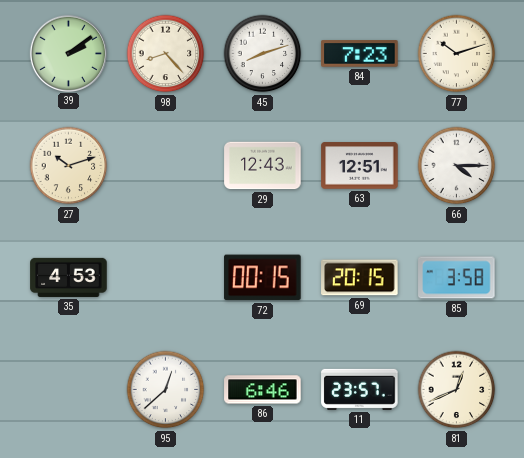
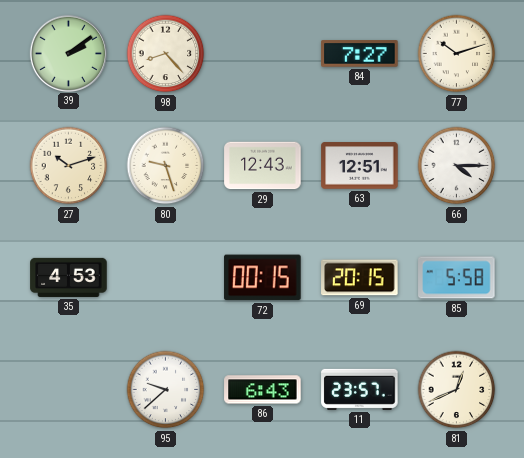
45: 8:12 -> none
84: 7:23 -> 7:27
80: none -> 9:27
85: 3:58 -> 5:58
95: 12:38 -> 9:38
86: 6:46 -> 6:43
